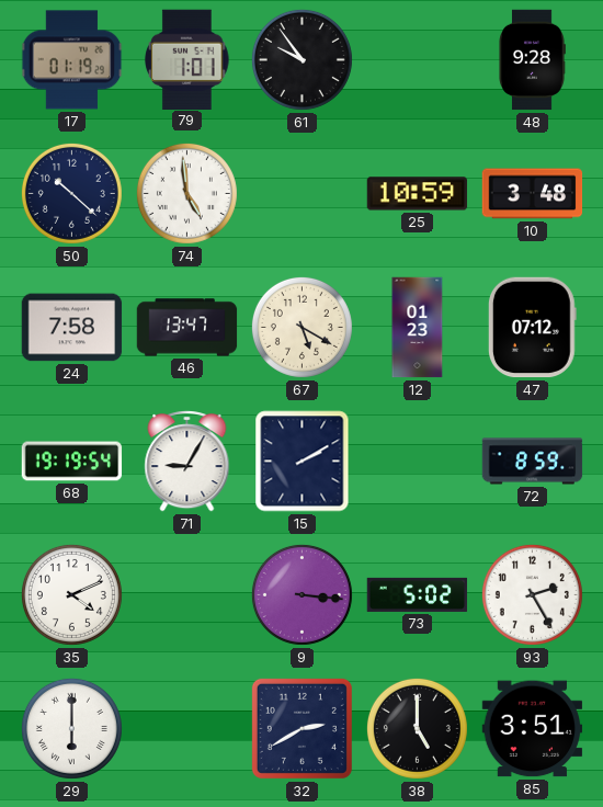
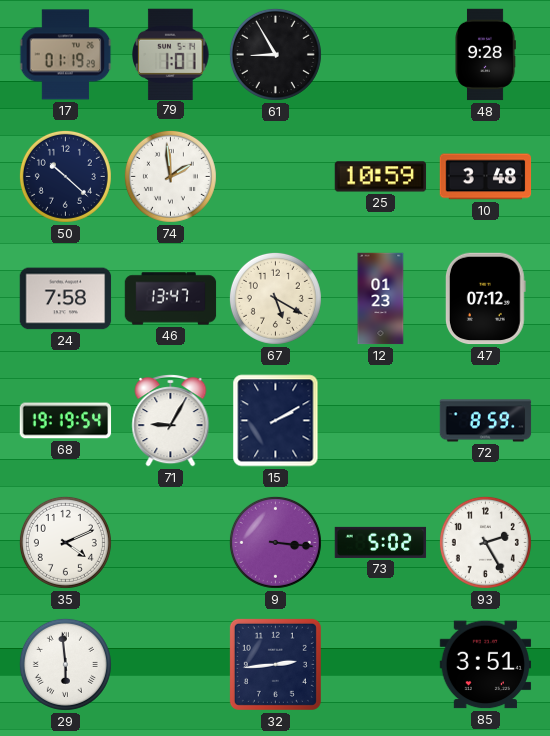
61: 9:54 -> 8:55
74: 4:59 -> 1:59
29: 6:00 -> 5:59
32: 2:40 -> 2:44
38: 5:00 -> none
